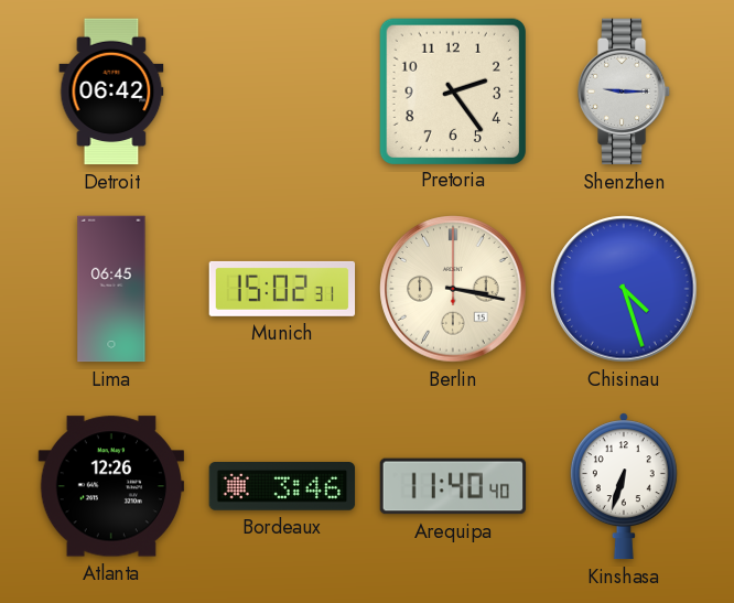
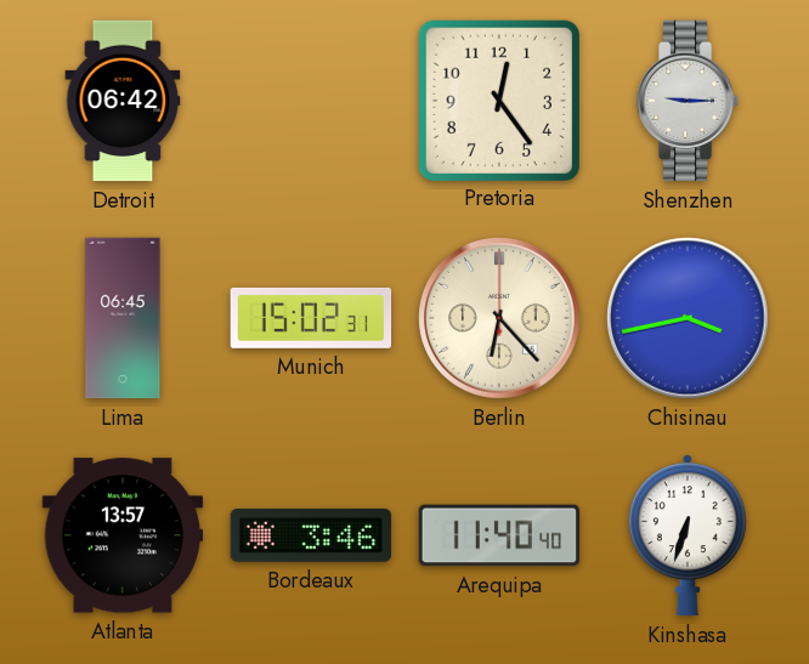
Pretoria: 2:24 -> 12:24
Berlin: 3:17 -> 6:23
Chisinau: 4:27 -> 3:43
Atlanta: 12:26 -> 13:57
